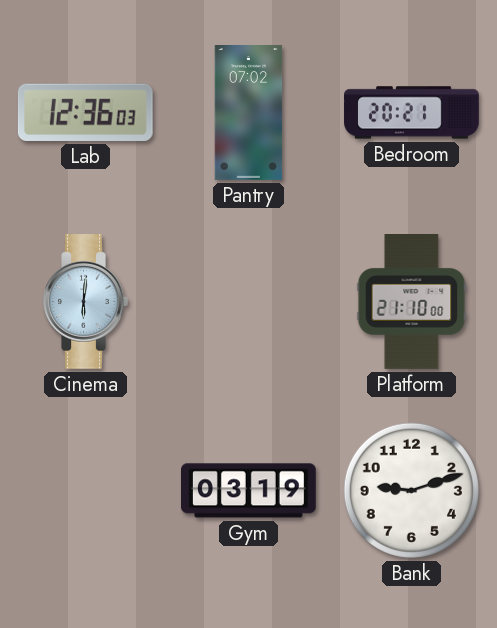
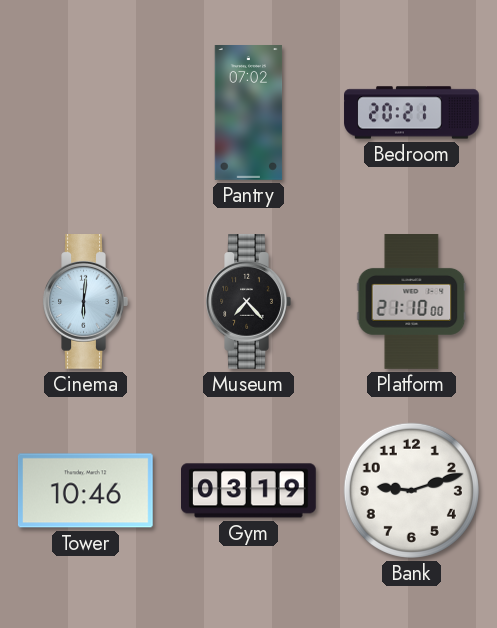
Lab: 12:36 -> none
Museum: none -> 7:23
Tower: none -> 10:46
